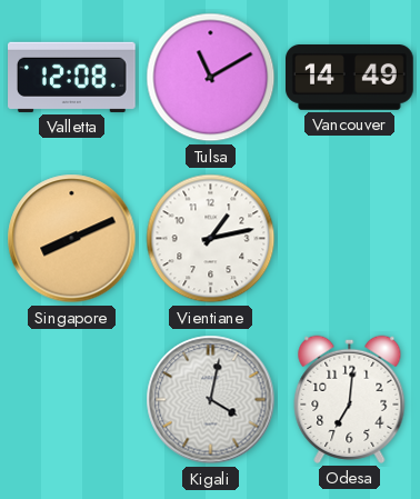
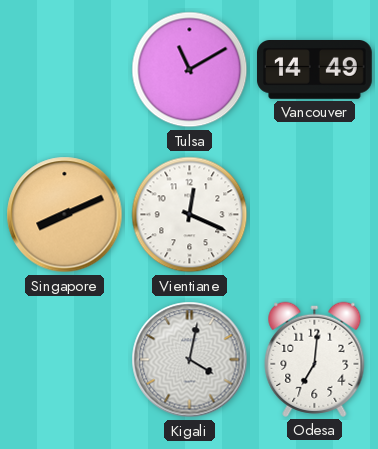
Valletta: 12:08 -> none
Vientiane: 1:13 -> 12:19
